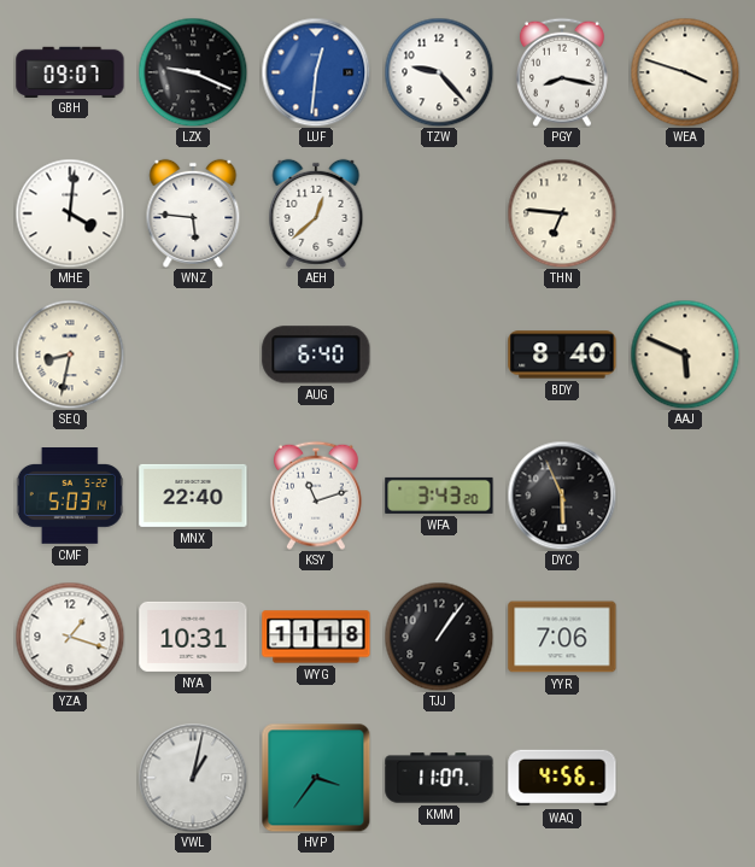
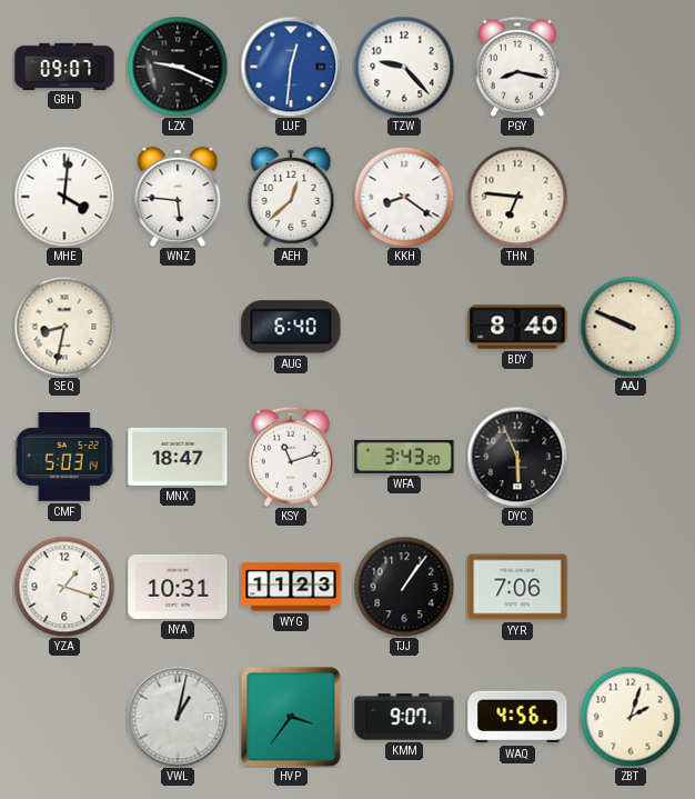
WEA: 3:48 -> none
KKH: none -> 8:21
AAJ: 5:49 -> 9:49
MNX: 22:40 -> 18:47
WYG: 11:18 -> 11:23
KMM: 11:07 -> 9:07
ZBT: none -> 2:03
